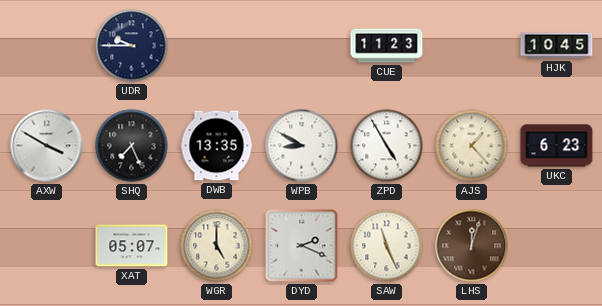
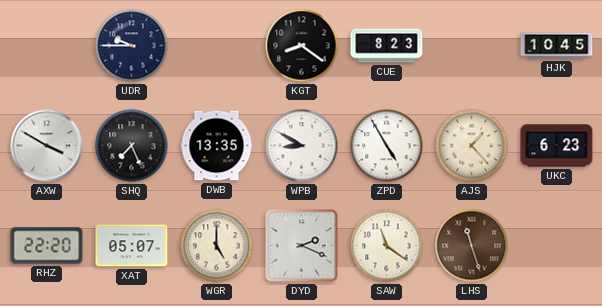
KGT: none -> 8:21
CUE: 11:23 -> 8:23
RHZ: none -> 22:20
SAW: 11:26 -> 11:21
LHS: 12:03 -> 11:27
